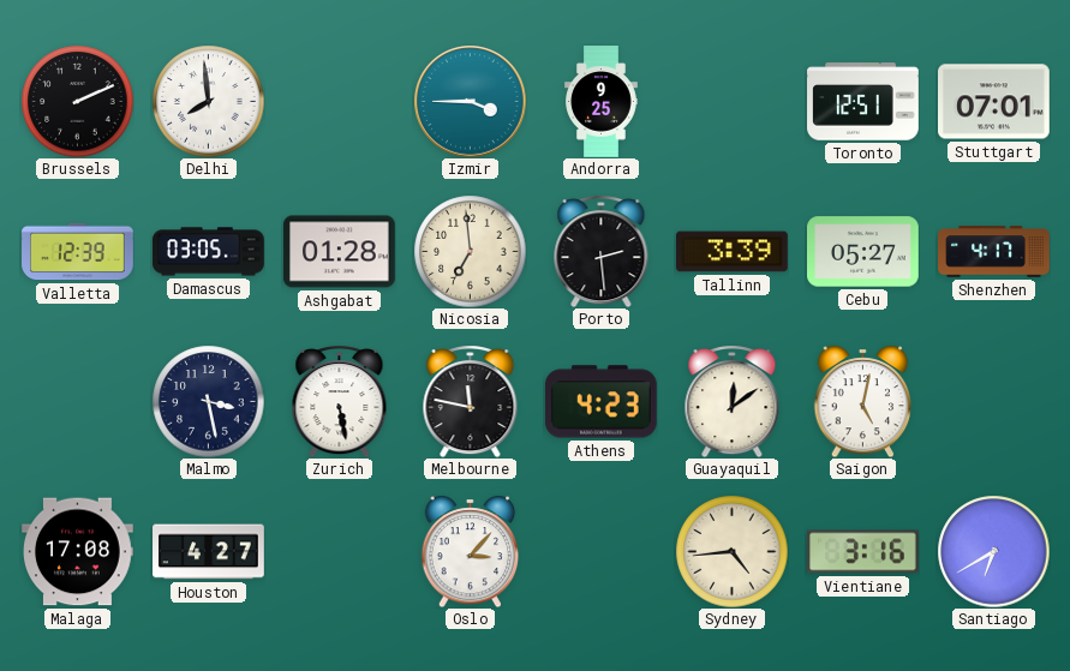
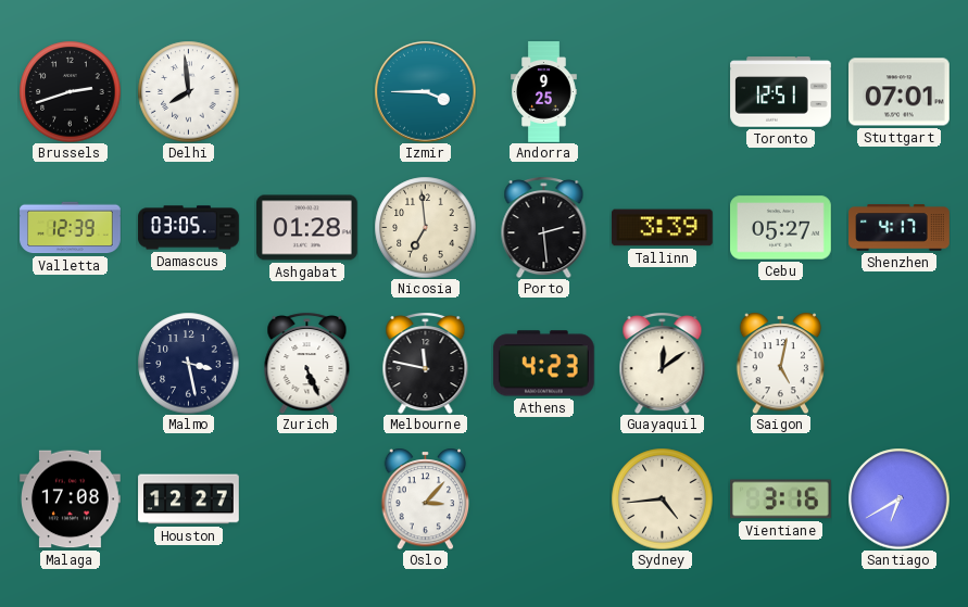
Brussels: 2:11 -> 2:42
Zurich: 5:28 -> 5:26
Houston: 4:27 -> 12:27
